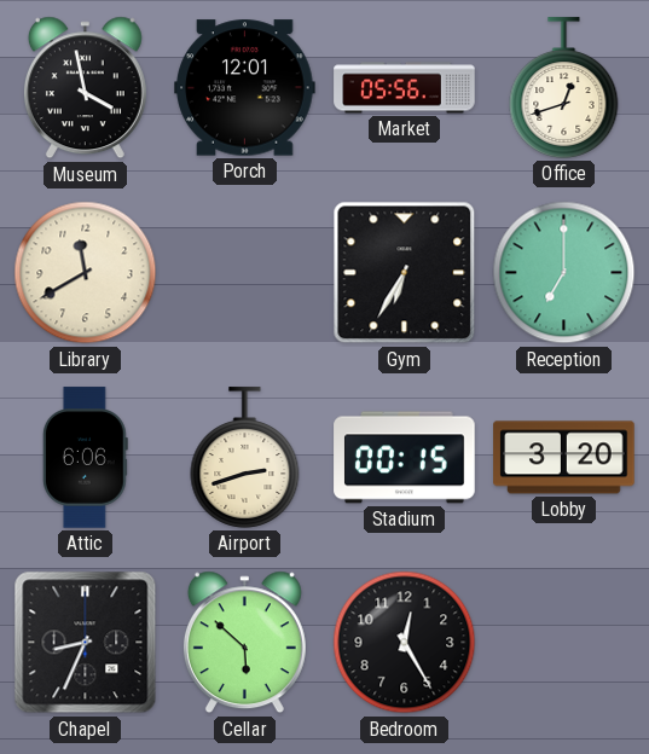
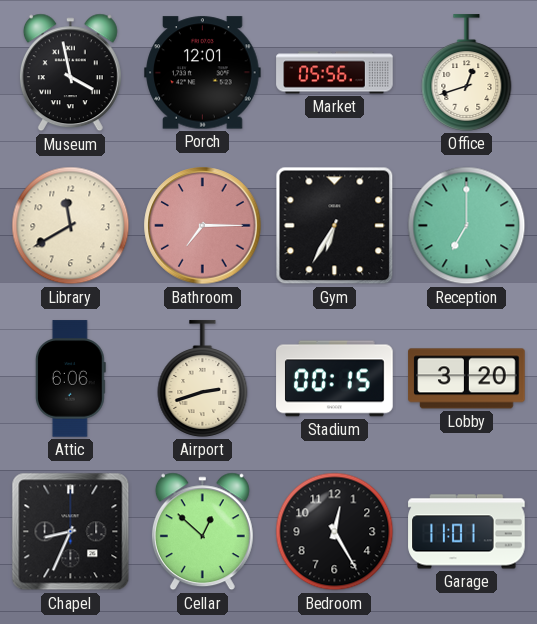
Bathroom: none -> 7:15
Cellar: 5:52 -> 12:52
Garage: none -> 11:01
